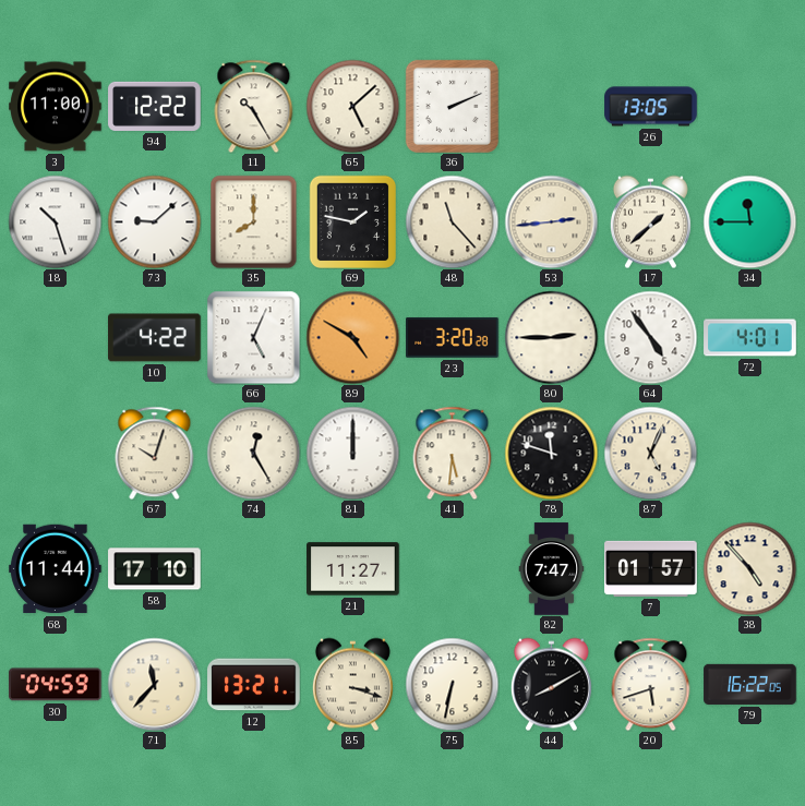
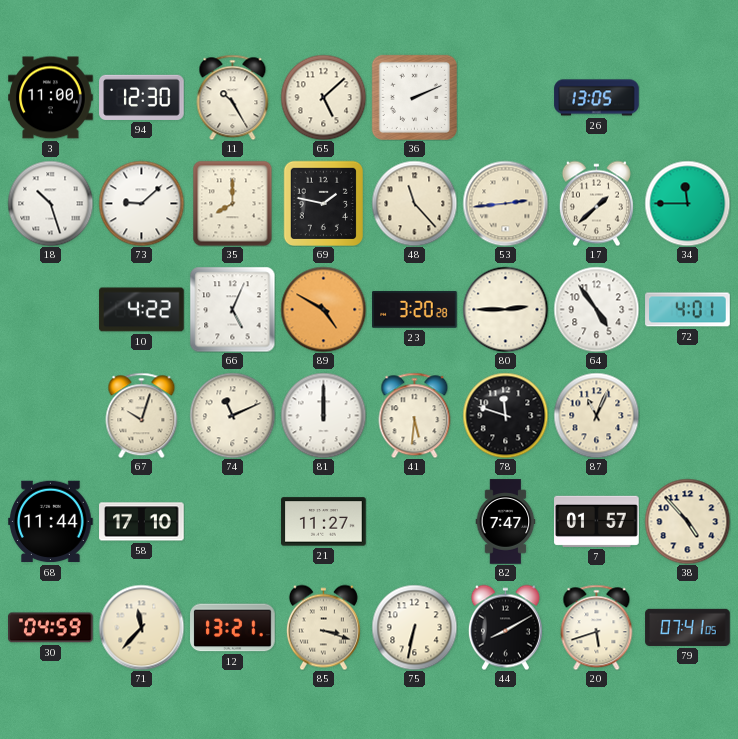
94: 12:22 -> 12:30
74: 12:25 -> 11:11
87: 5:04 -> 11:04
79: 16:22 -> 07:41
